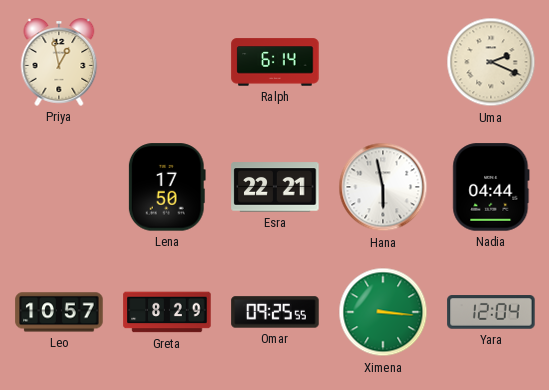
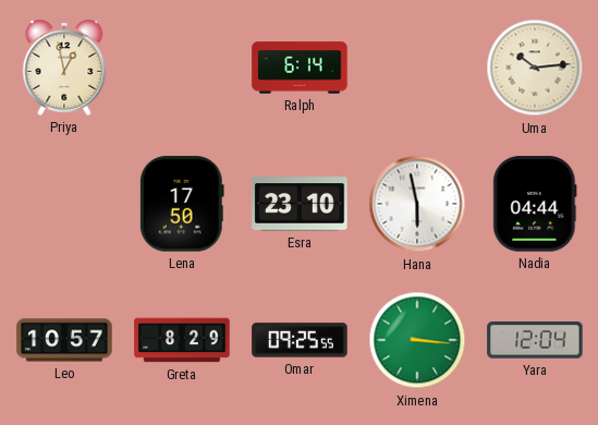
Uma: 2:19 -> 10:14
Esra: 22:21 -> 23:10
